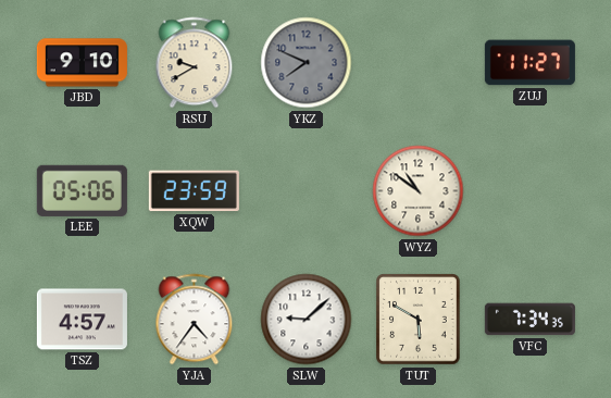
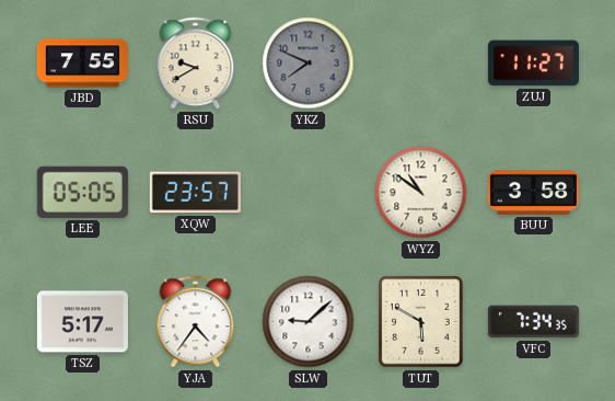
JBD: 9:10 -> 7:55
LEE: 05:06 -> 05:05
XQW: 23:59 -> 23:57
BUU: none -> 3:58
TSZ: 4:57 -> 5:17
